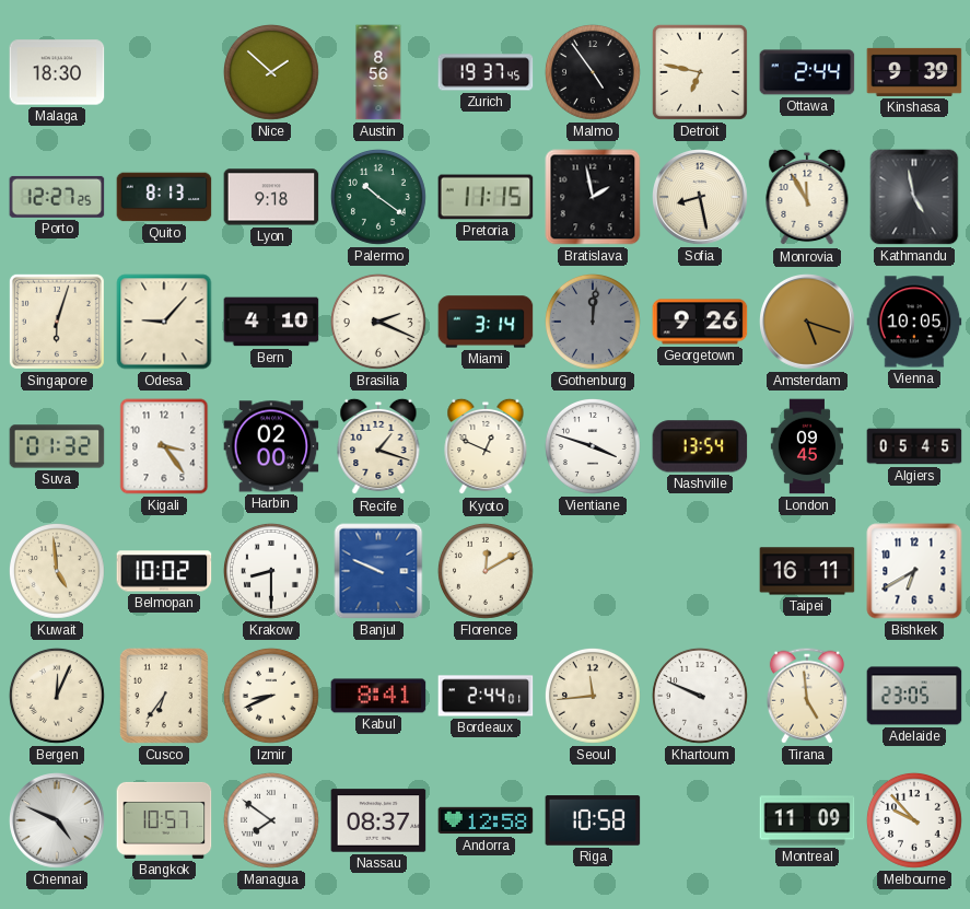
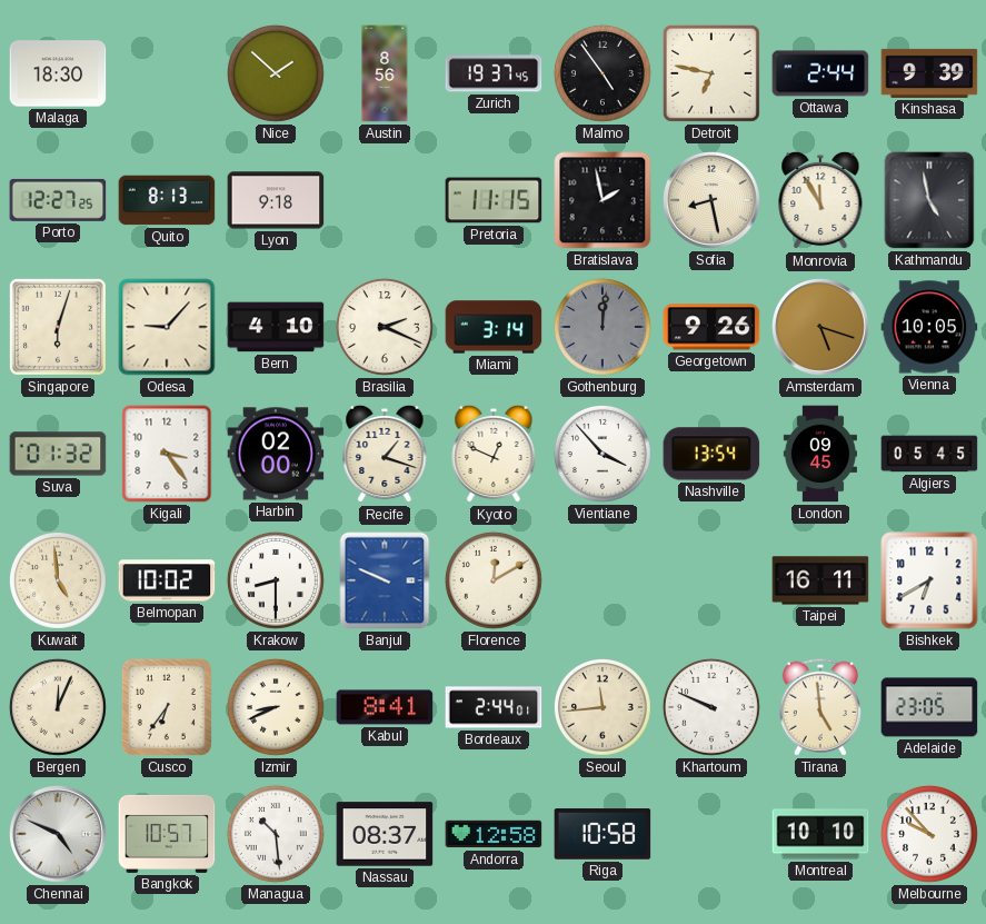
Palermo: 10:21 -> none
Vientiane: 3:48 -> 3:53
Managua: 7:51 -> 10:29
Montreal: 11:09 -> 10:10
